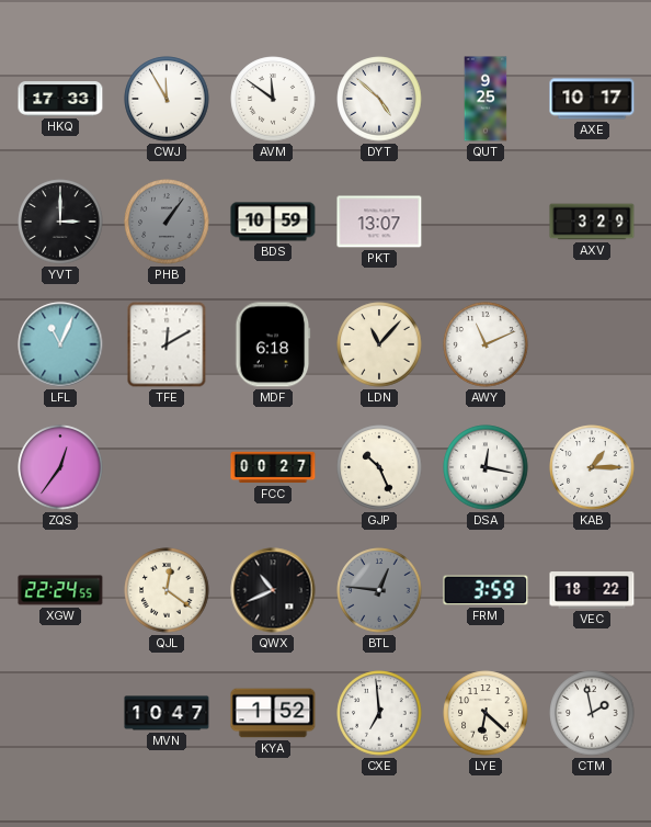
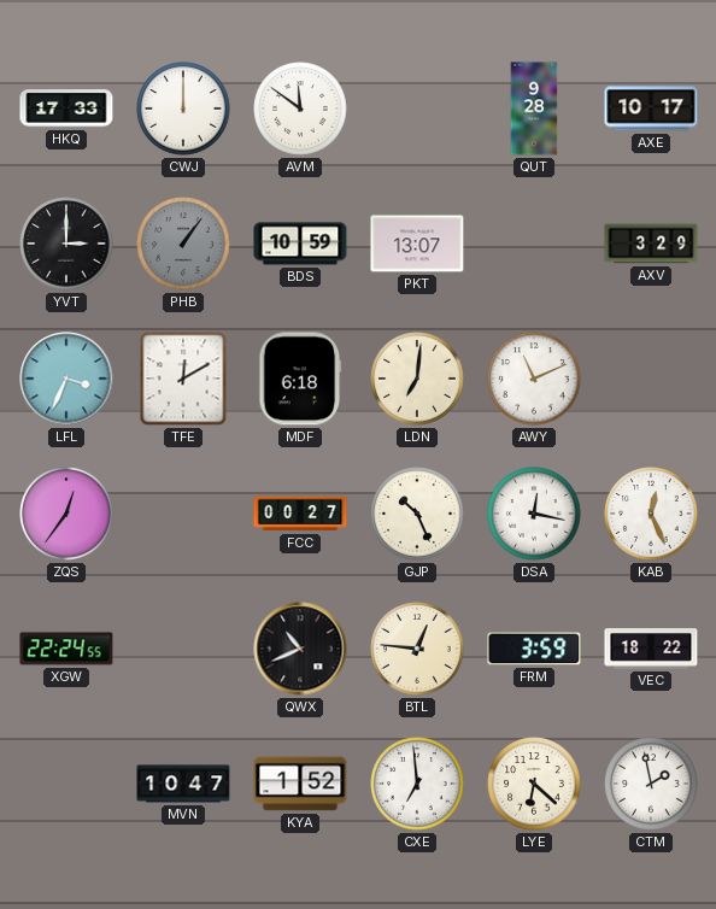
CWJ: 11:55 -> 12:00
DYT: 4:52 -> none
QUT: 9:25 -> 9:28
LFL: 11:04 -> 3:34
LDN: 11:07 -> 7:01
KAB: 1:15 -> 12:26
QJL: 12:21 -> none
BTL dial: grey -> cream
